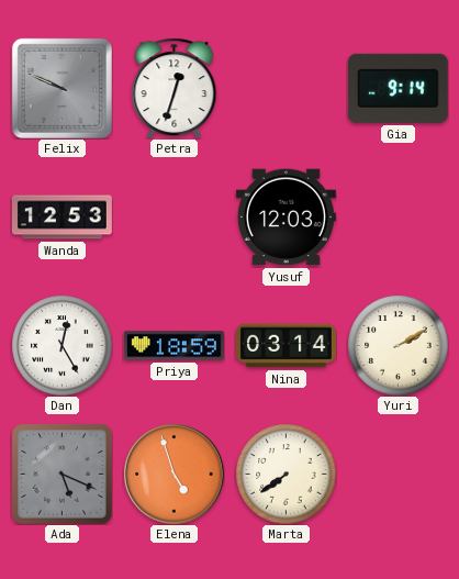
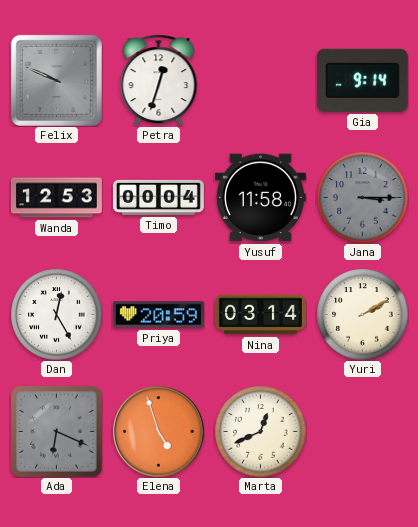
Timo: none -> 00:04
Yusuf: 12:03 -> 11:58
Jana: none -> 3:15
Priya: 18:59 -> 20:59
Ada: 5:19 -> 6:19
Marta: 7:39 -> 12:41
